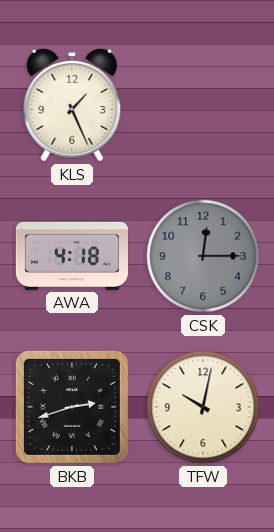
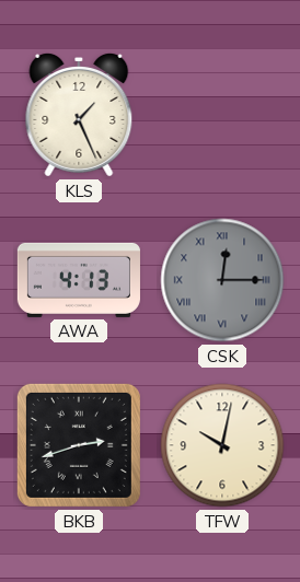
AWA: 4:18 -> 4:13
CSK numerals: Arabic -> Roman
